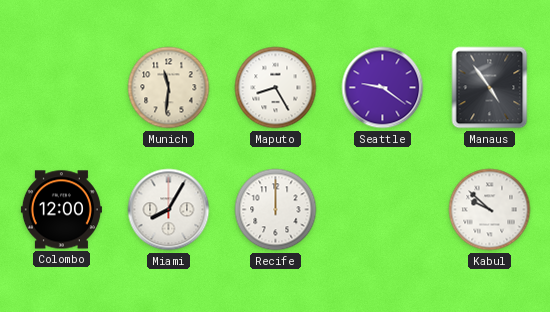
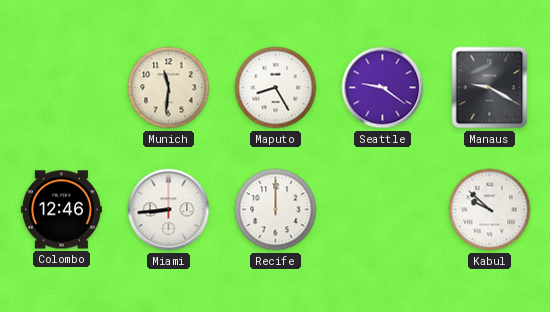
Manaus: 4:54 -> 9:20
Colombo: 12:00 -> 12:46
Miami: 8:05 -> 8:44
